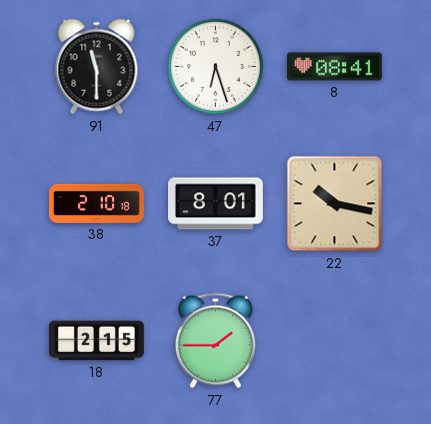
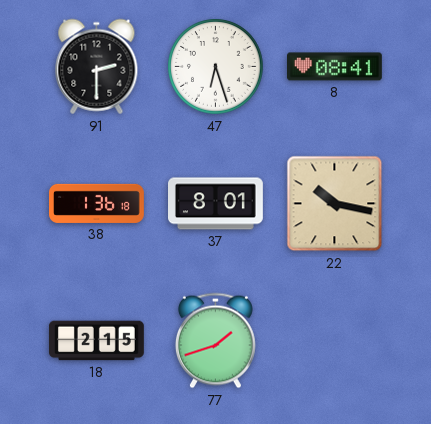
91: 11:30 -> 2:30
38: 2:10 -> 1:36
77: 1:45 -> 1:42
